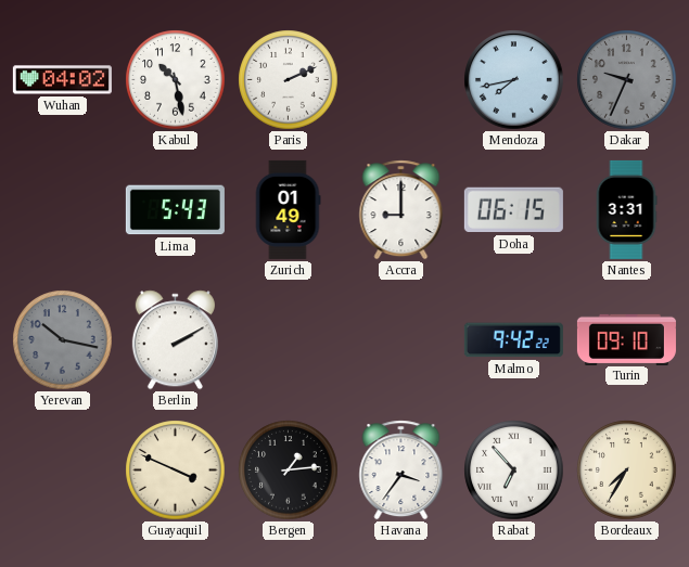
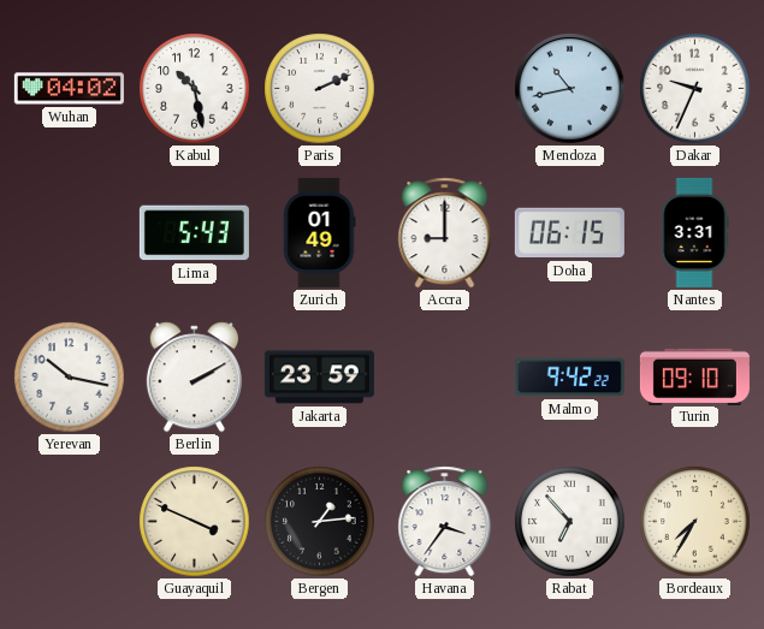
Mendoza: 7:43 -> 10:43
Dakar dial: grey -> white
Yerevan dial: grey -> white
Jakarta: none -> 23:59
